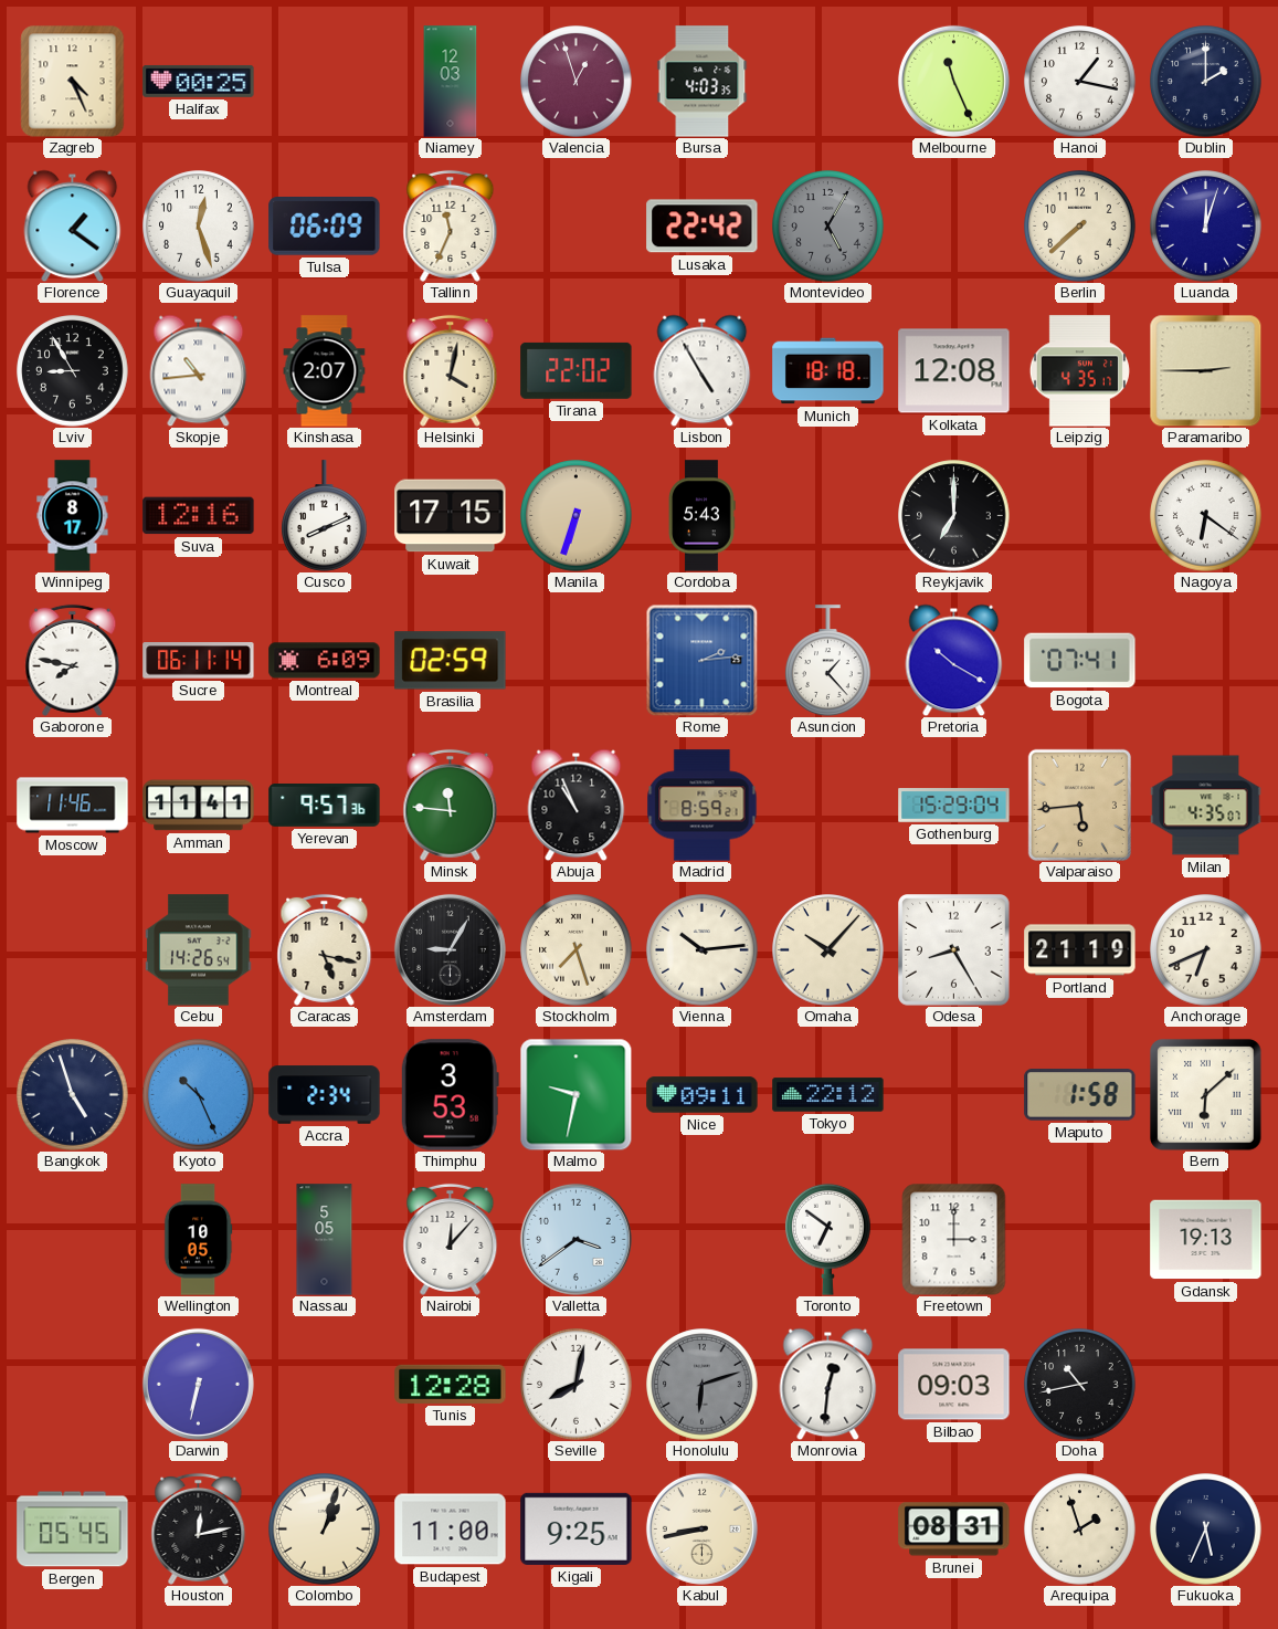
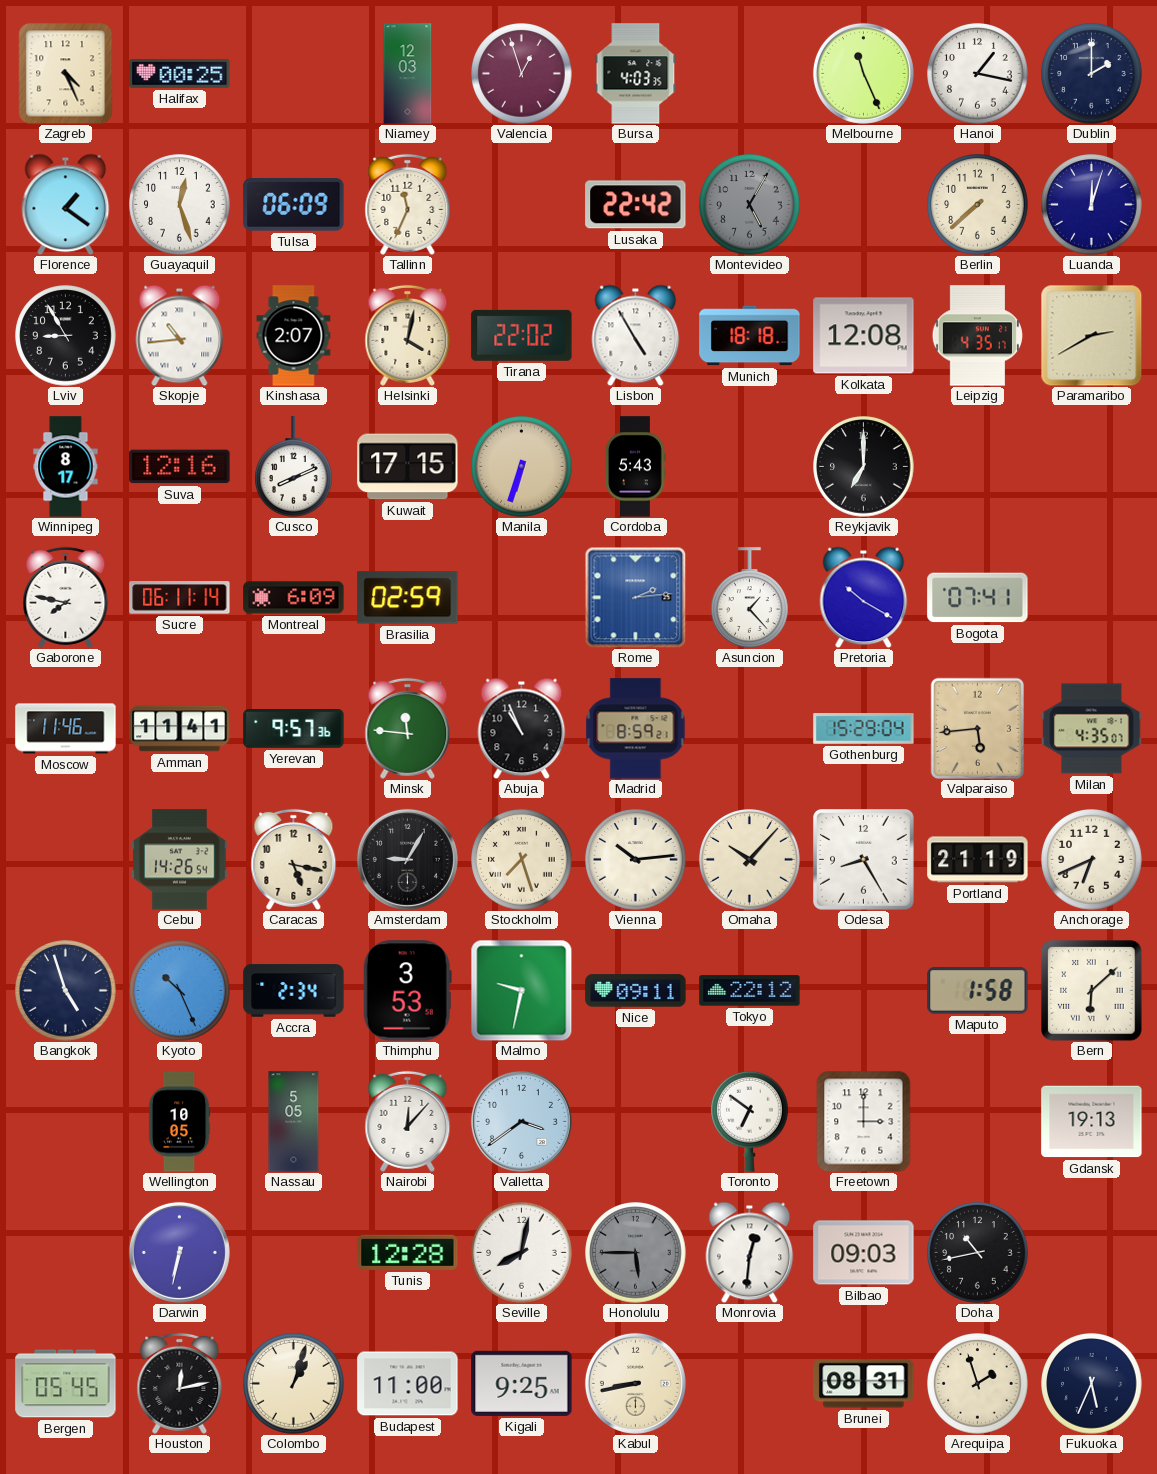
Paramaribo: 2:45 -> 2:40
Nagoya: 6:21 -> none
Honolulu: 6:12 -> 5:45
